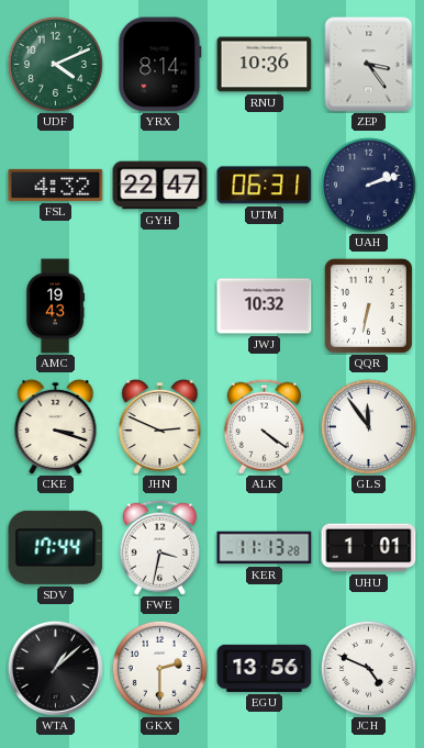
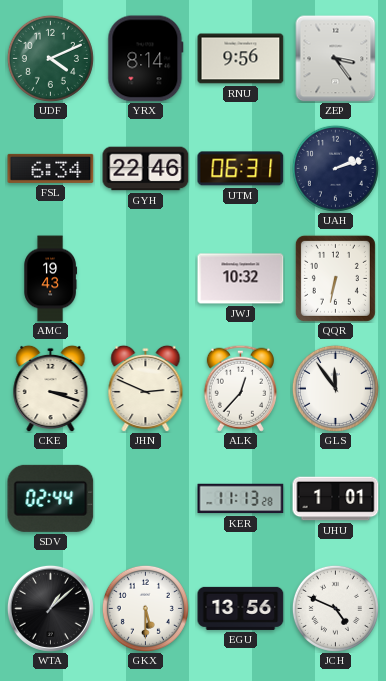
RNU: 10:36 -> 9:56
FSL: 4:32 -> 6:34
GYH: 22:47 -> 22:46
ALK: 4:21 -> 12:37
SDV: 17:44 -> 02:44
FWE: 3:32 -> none
GKX: 2:30 -> 5:30
